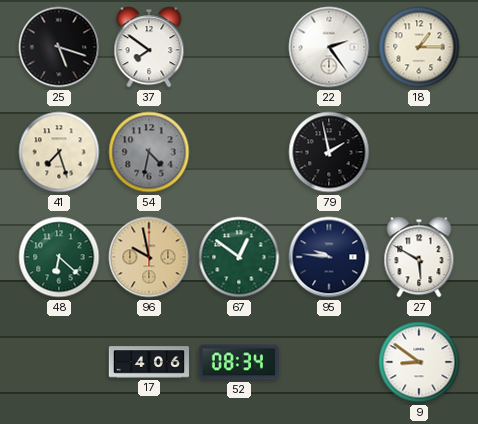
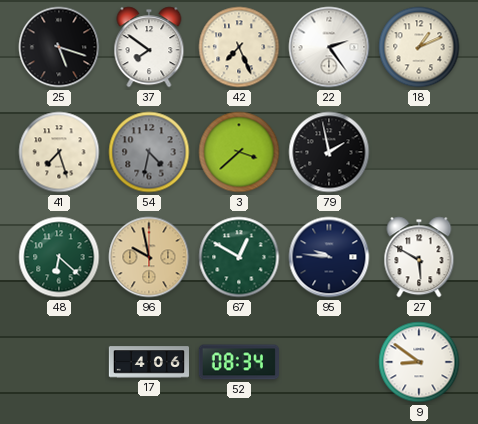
42: none -> 7:26
18: 1:15 -> 1:11
3: none -> 3:38
67: 12:51 -> 12:50
